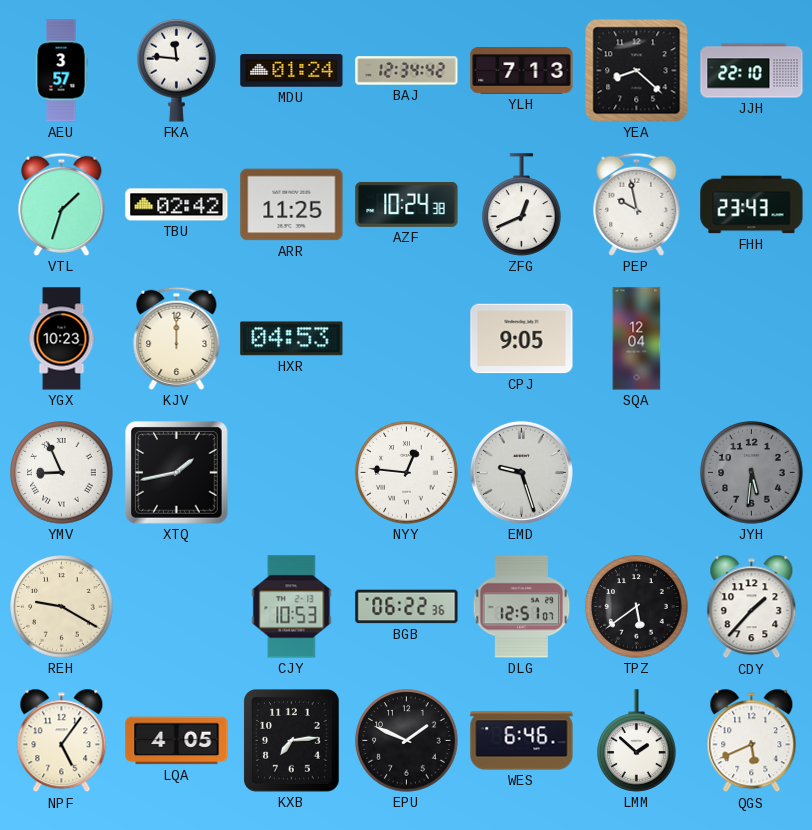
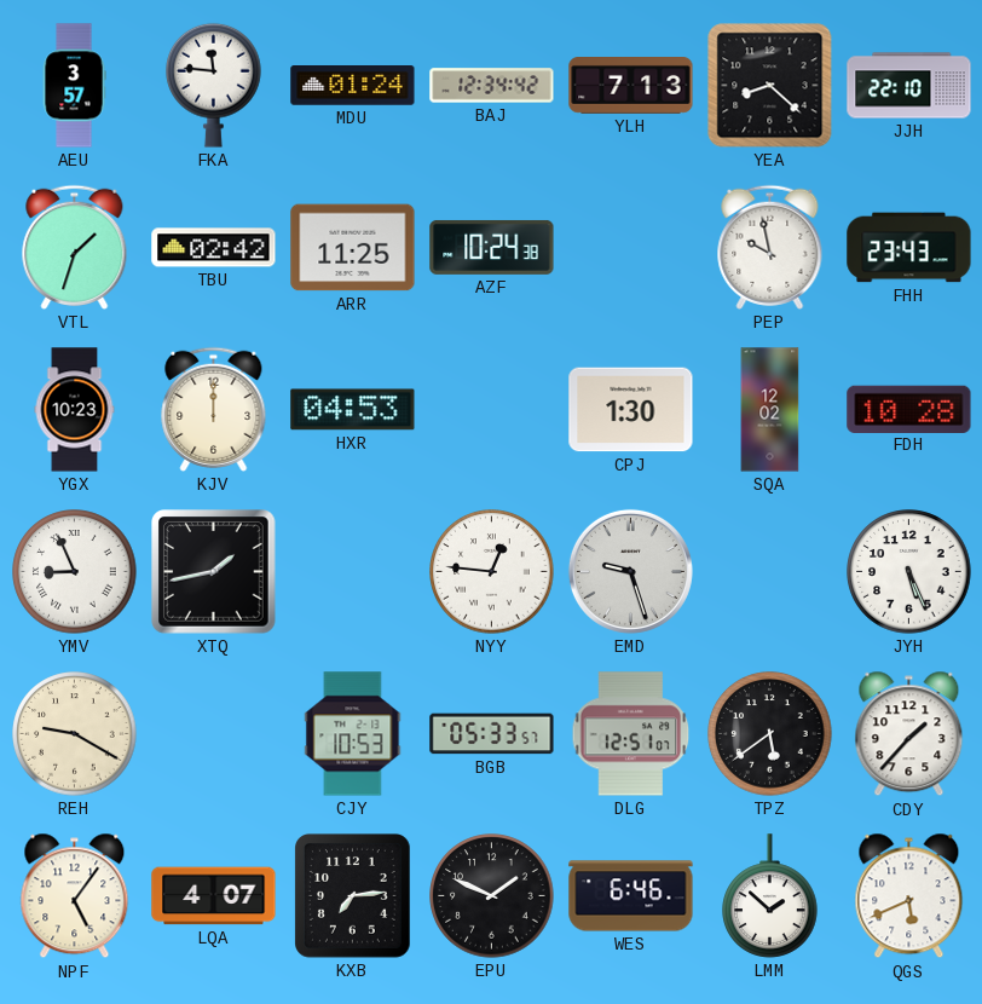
ZFG: 12:41 -> none
CPJ: 9:05 -> 1:30
SQA: 12:04 -> 12:02
FDH: none -> 10:28
JYH: 5:31 -> 5:26
JYH dial: grey -> white
BGB: 06:22 -> 05:33
LQA: 4:05 -> 4:07
